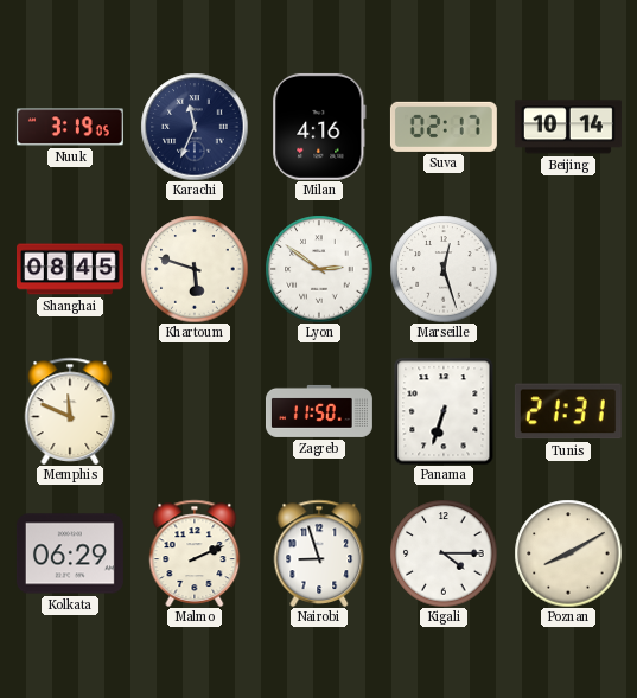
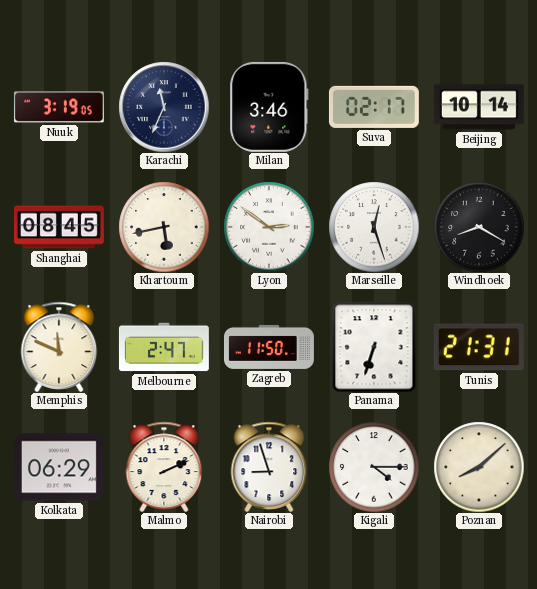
Milan: 4:16 -> 3:46
Khartoum: 5:48 -> 5:43
Windhoek: none -> 8:20
Melbourne: none -> 2:47
Poznan: 8:10 -> 8:08
